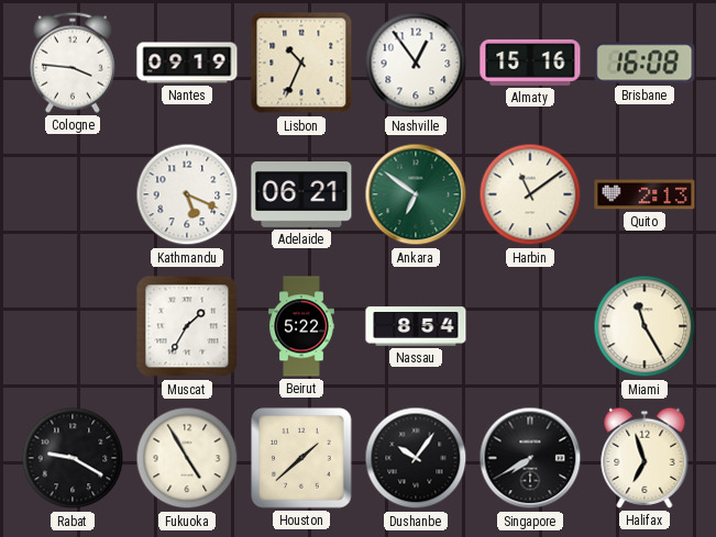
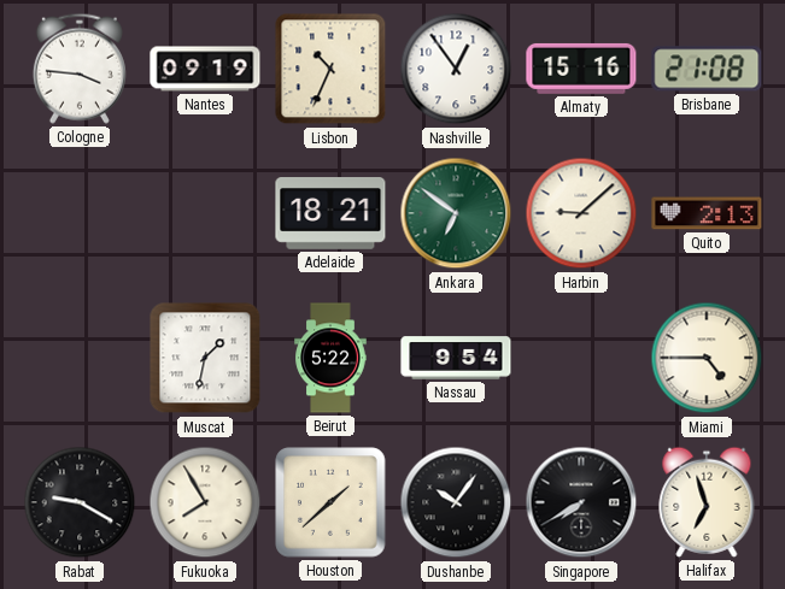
Brisbane: 16:08 -> 21:08
Kathmandu: 5:19 -> none
Adelaide: 06:21 -> 18:21
Harbin: 11:09 -> 9:08
Muscat: 1:35 -> 1:32
Nassau: 8:54 -> 9:54
Miami: 11:25 -> 4:45
Fukuoka: 4:55 -> 7:55
